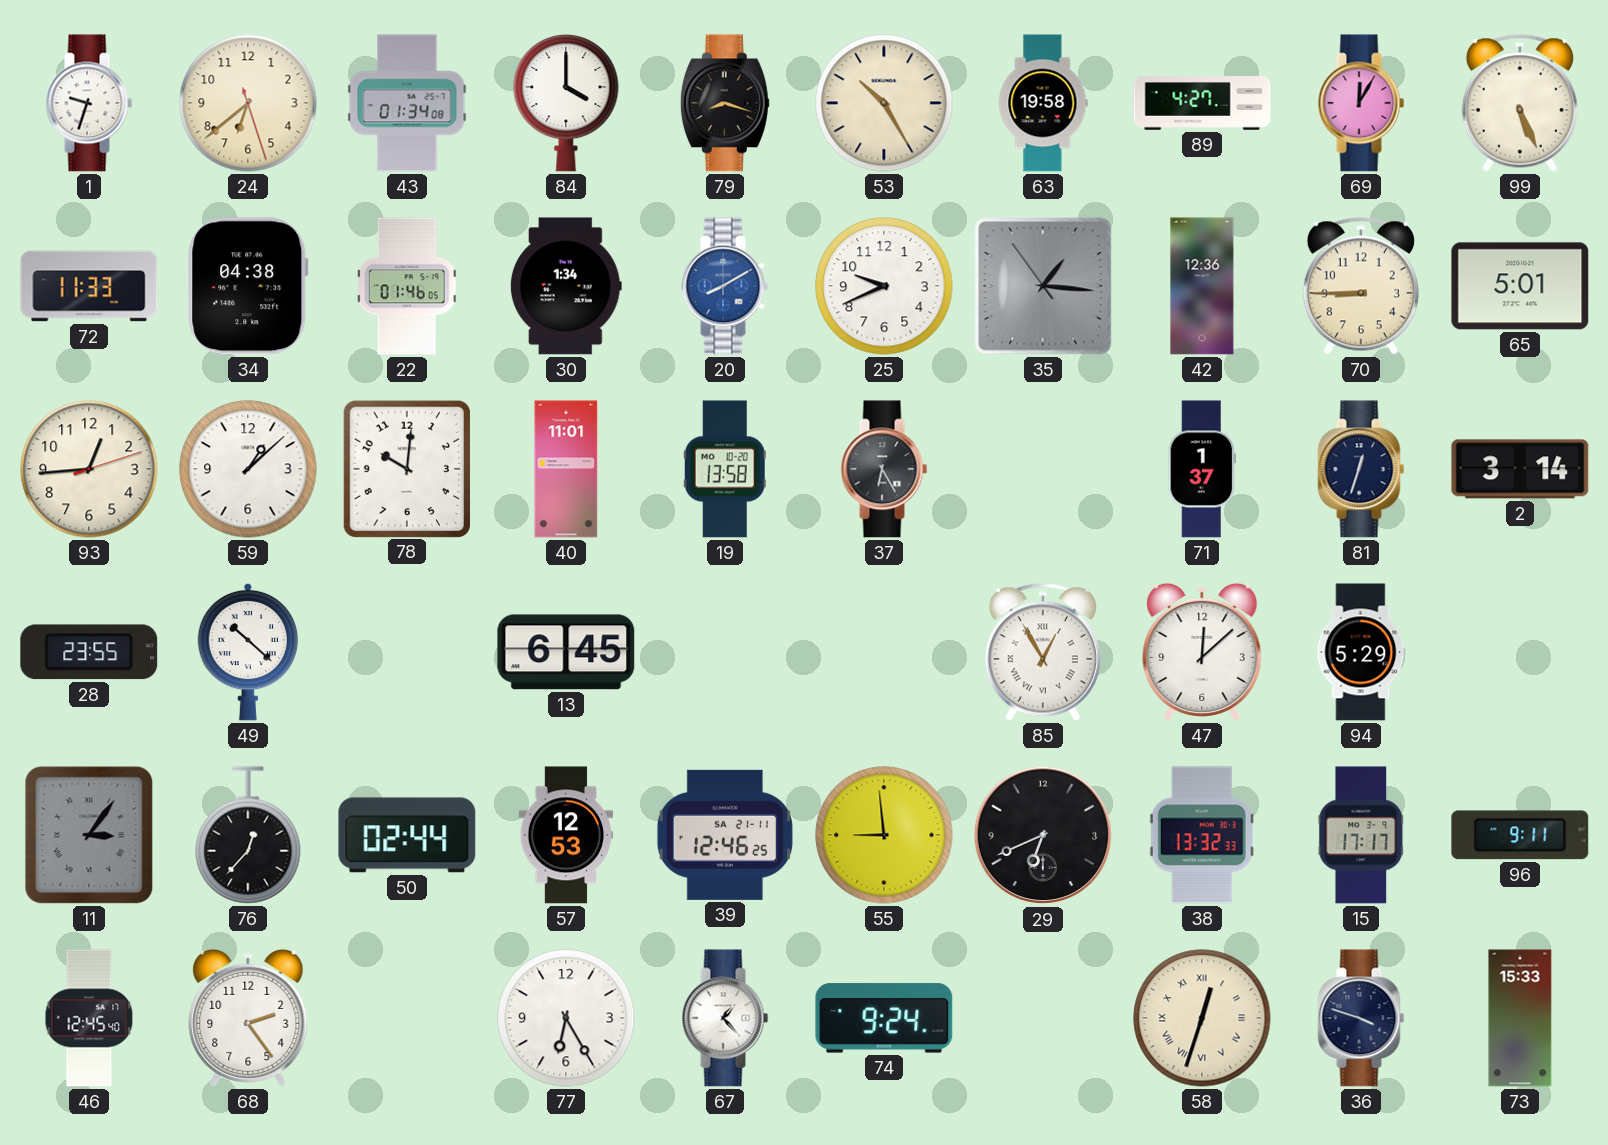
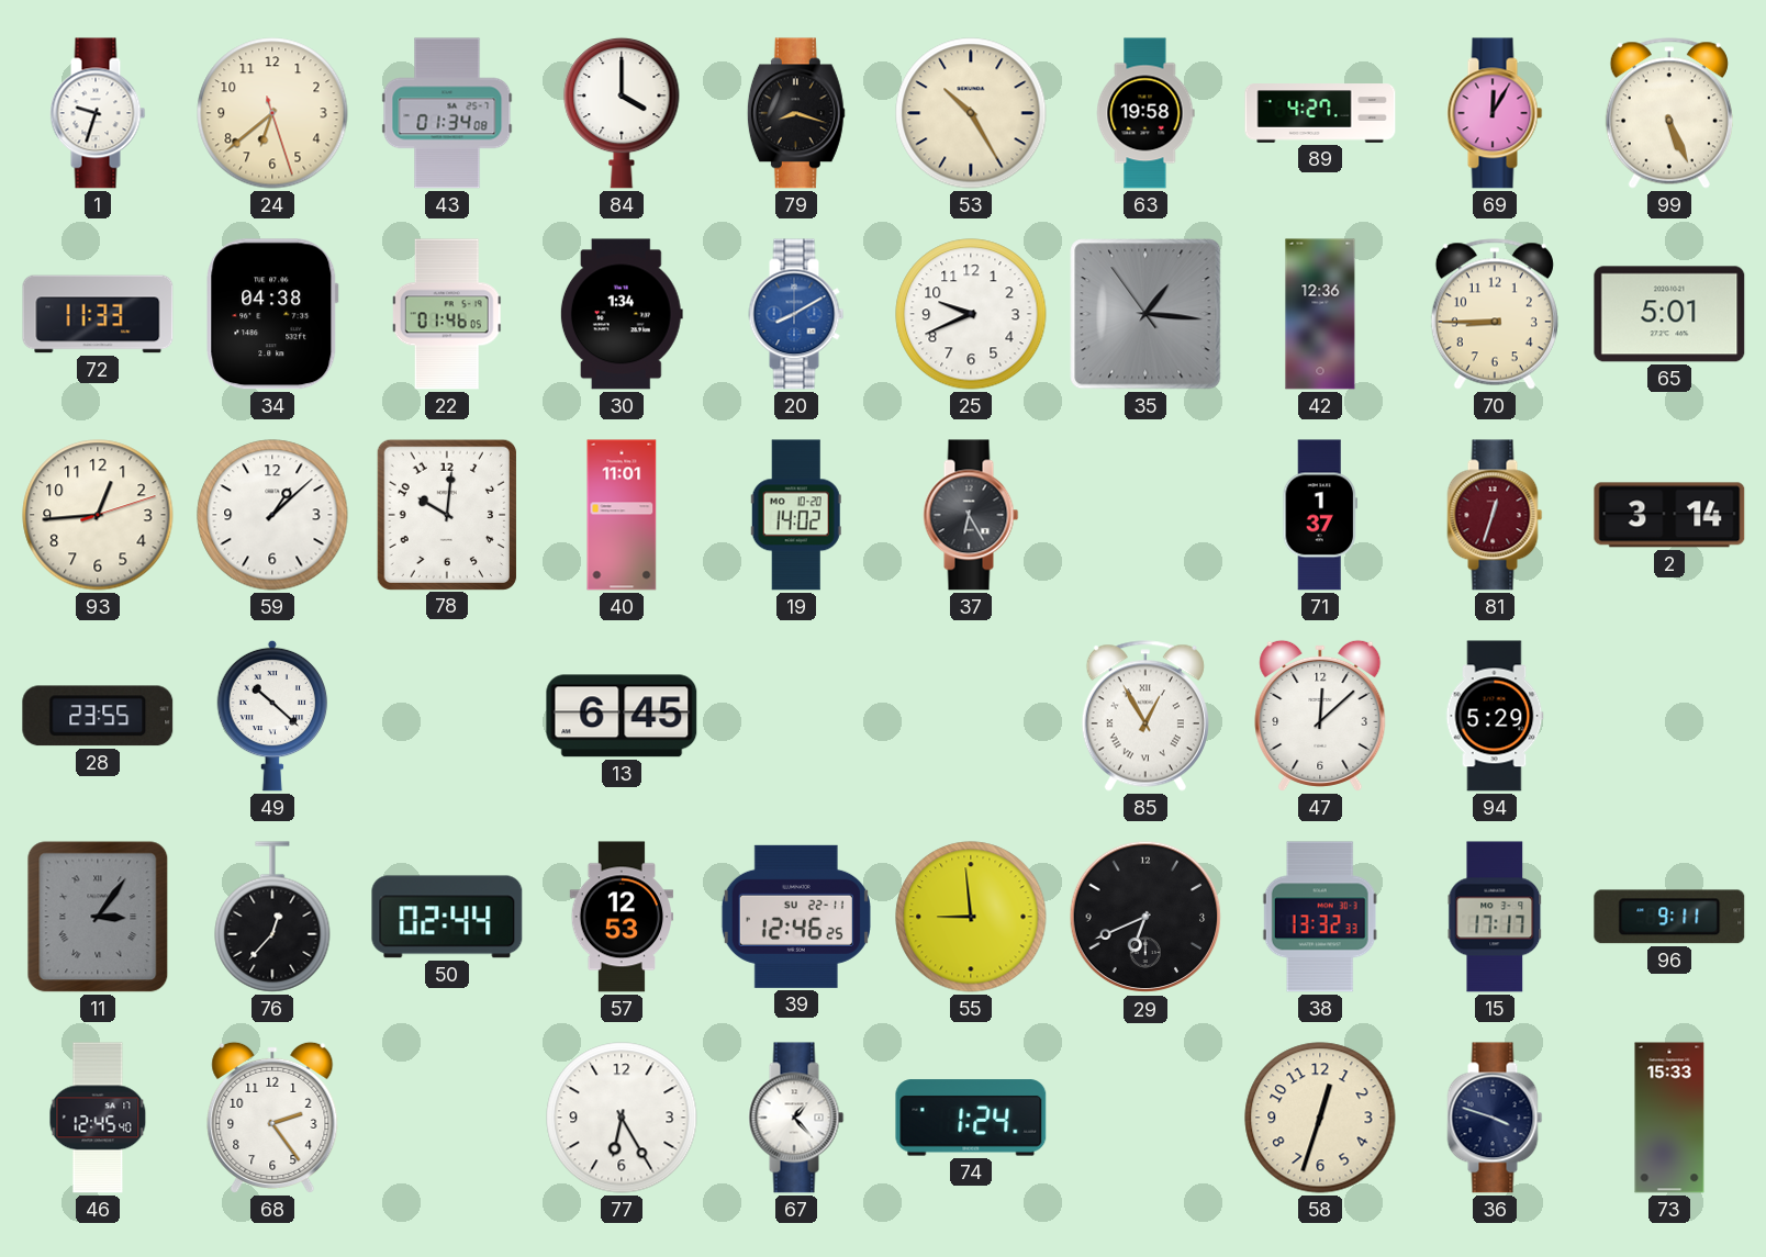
19: 13:58 -> 14:02
81 dial: navy -> burgundy
39 date: SA 21-11 -> SU 22-11
74: 9:24 -> 1:24
58 numerals: Roman -> Arabic
